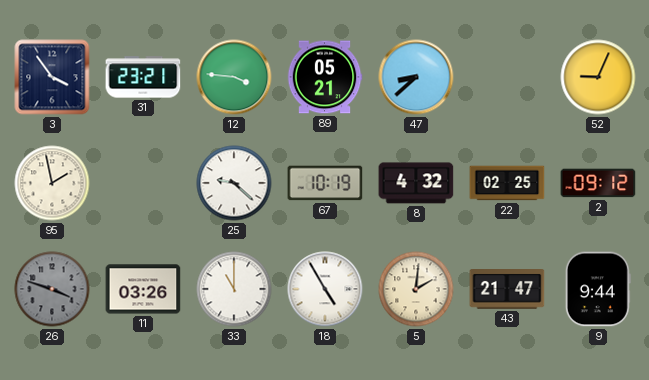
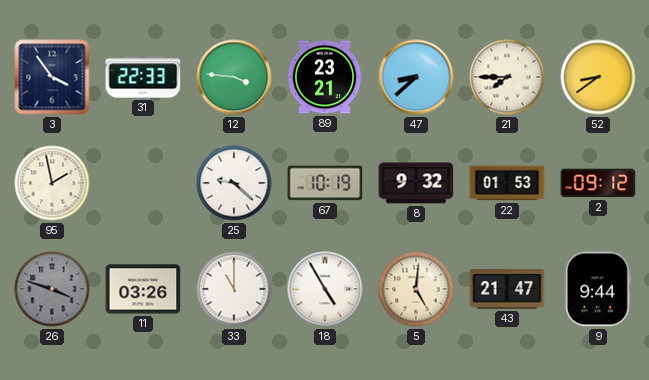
31: 23:21 -> 22:33
89: 05:21 -> 23:21
21: none -> 7:45
52: 9:04 -> 8:39
8: 4:32 -> 9:32
22: 02:25 -> 01:53
5: 2:01 -> 5:01
